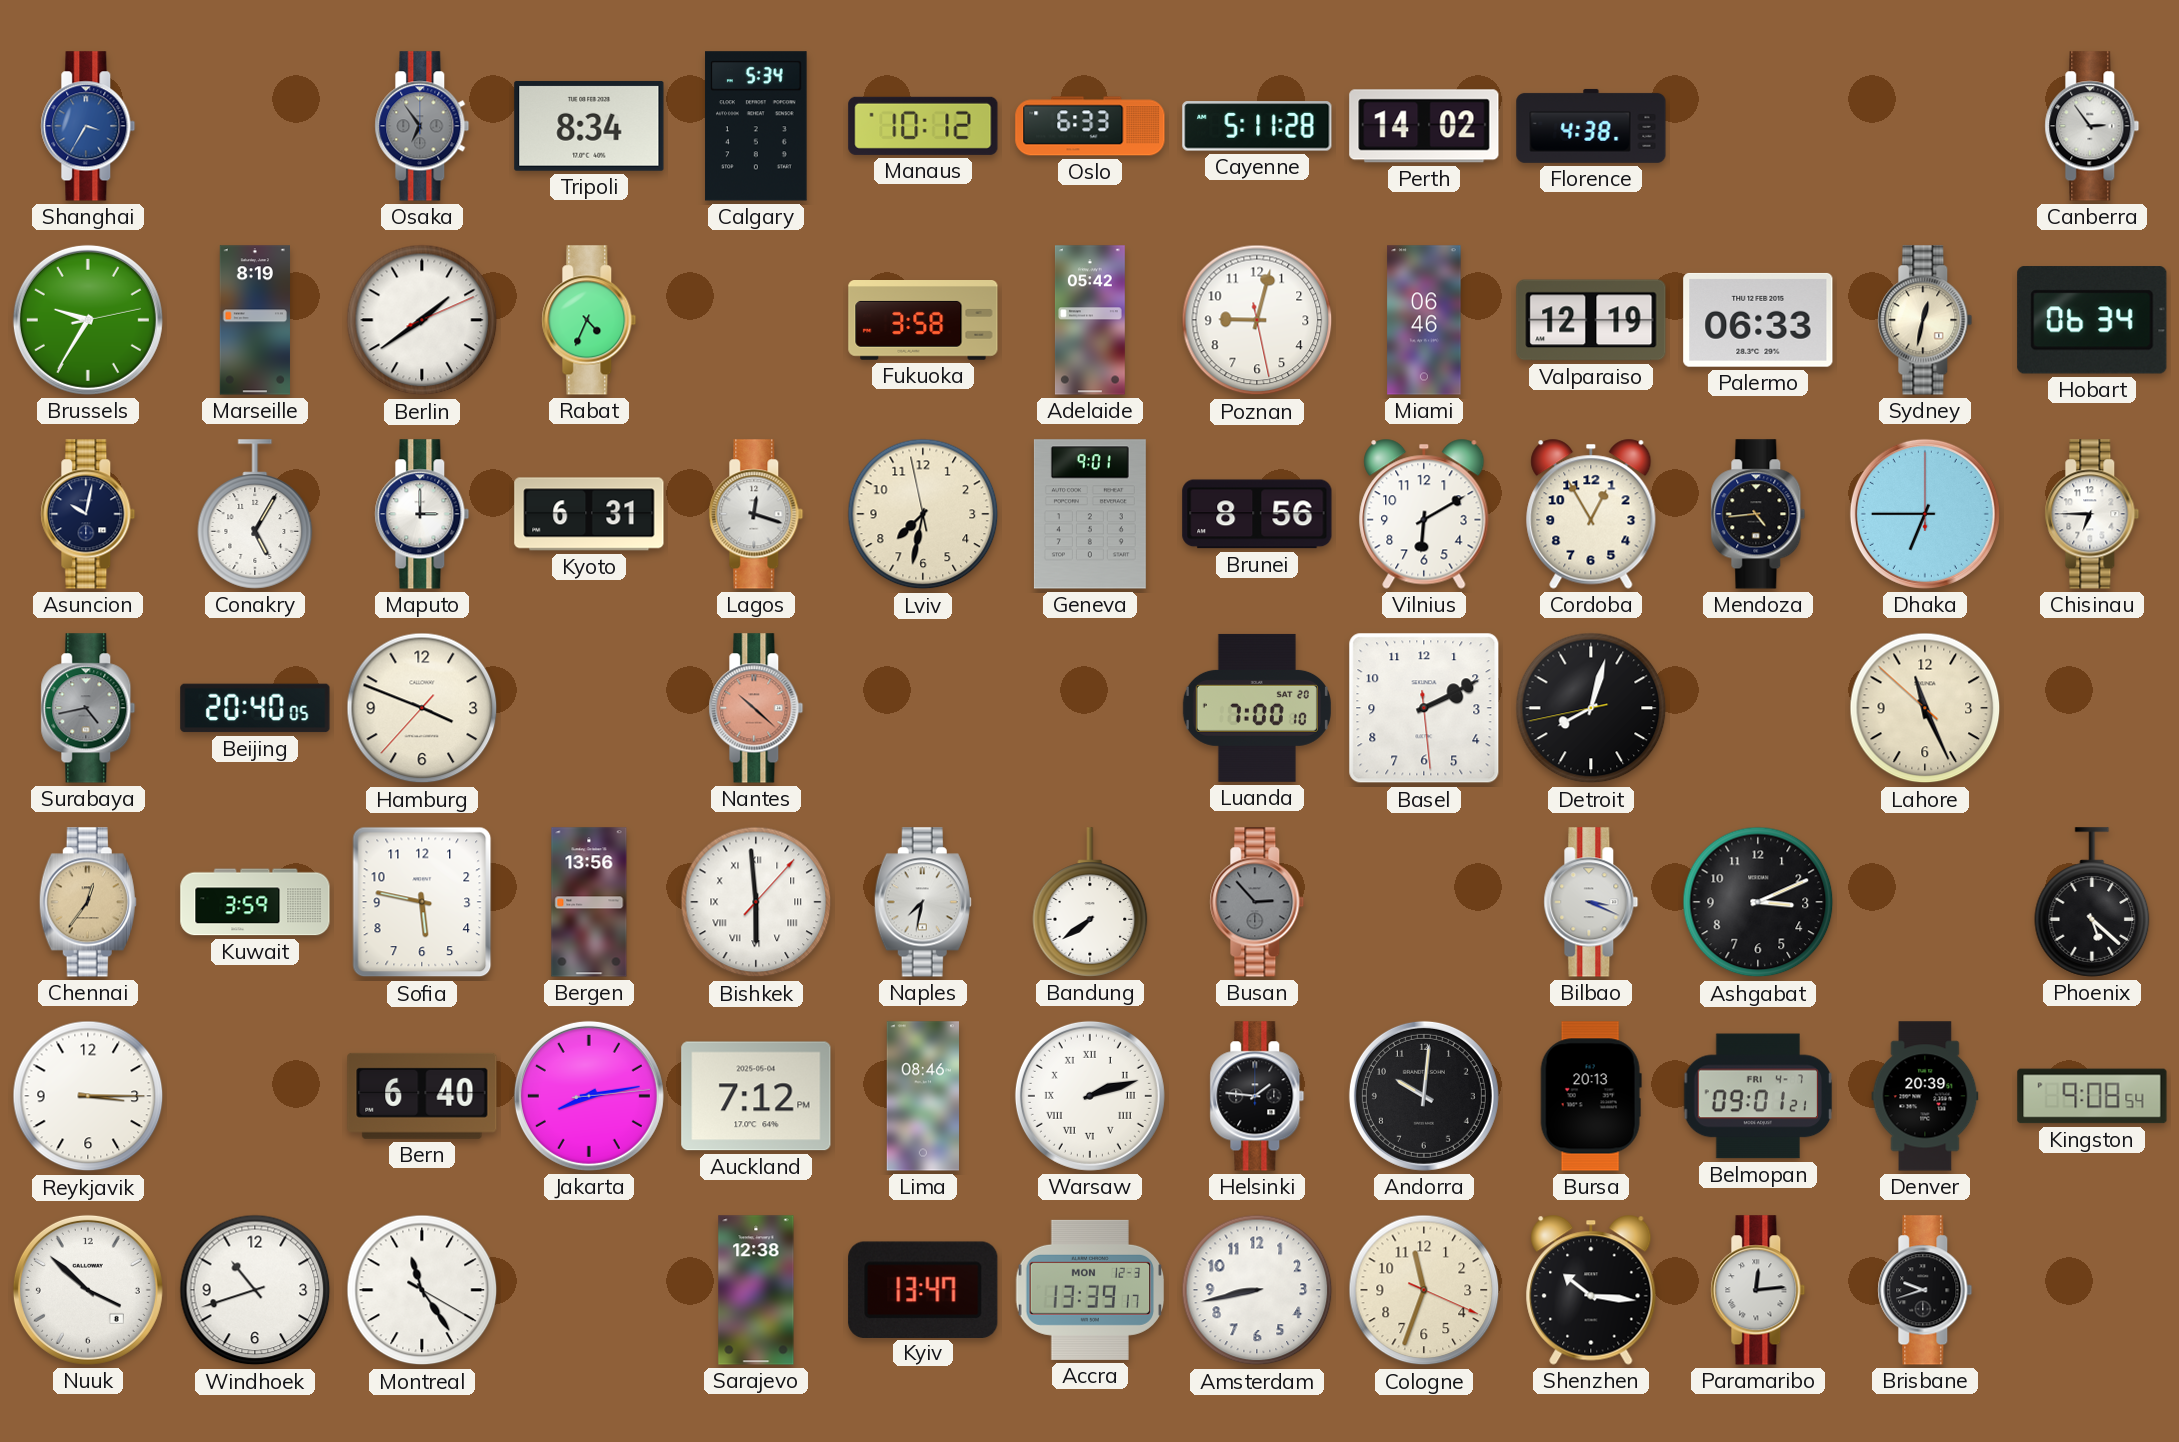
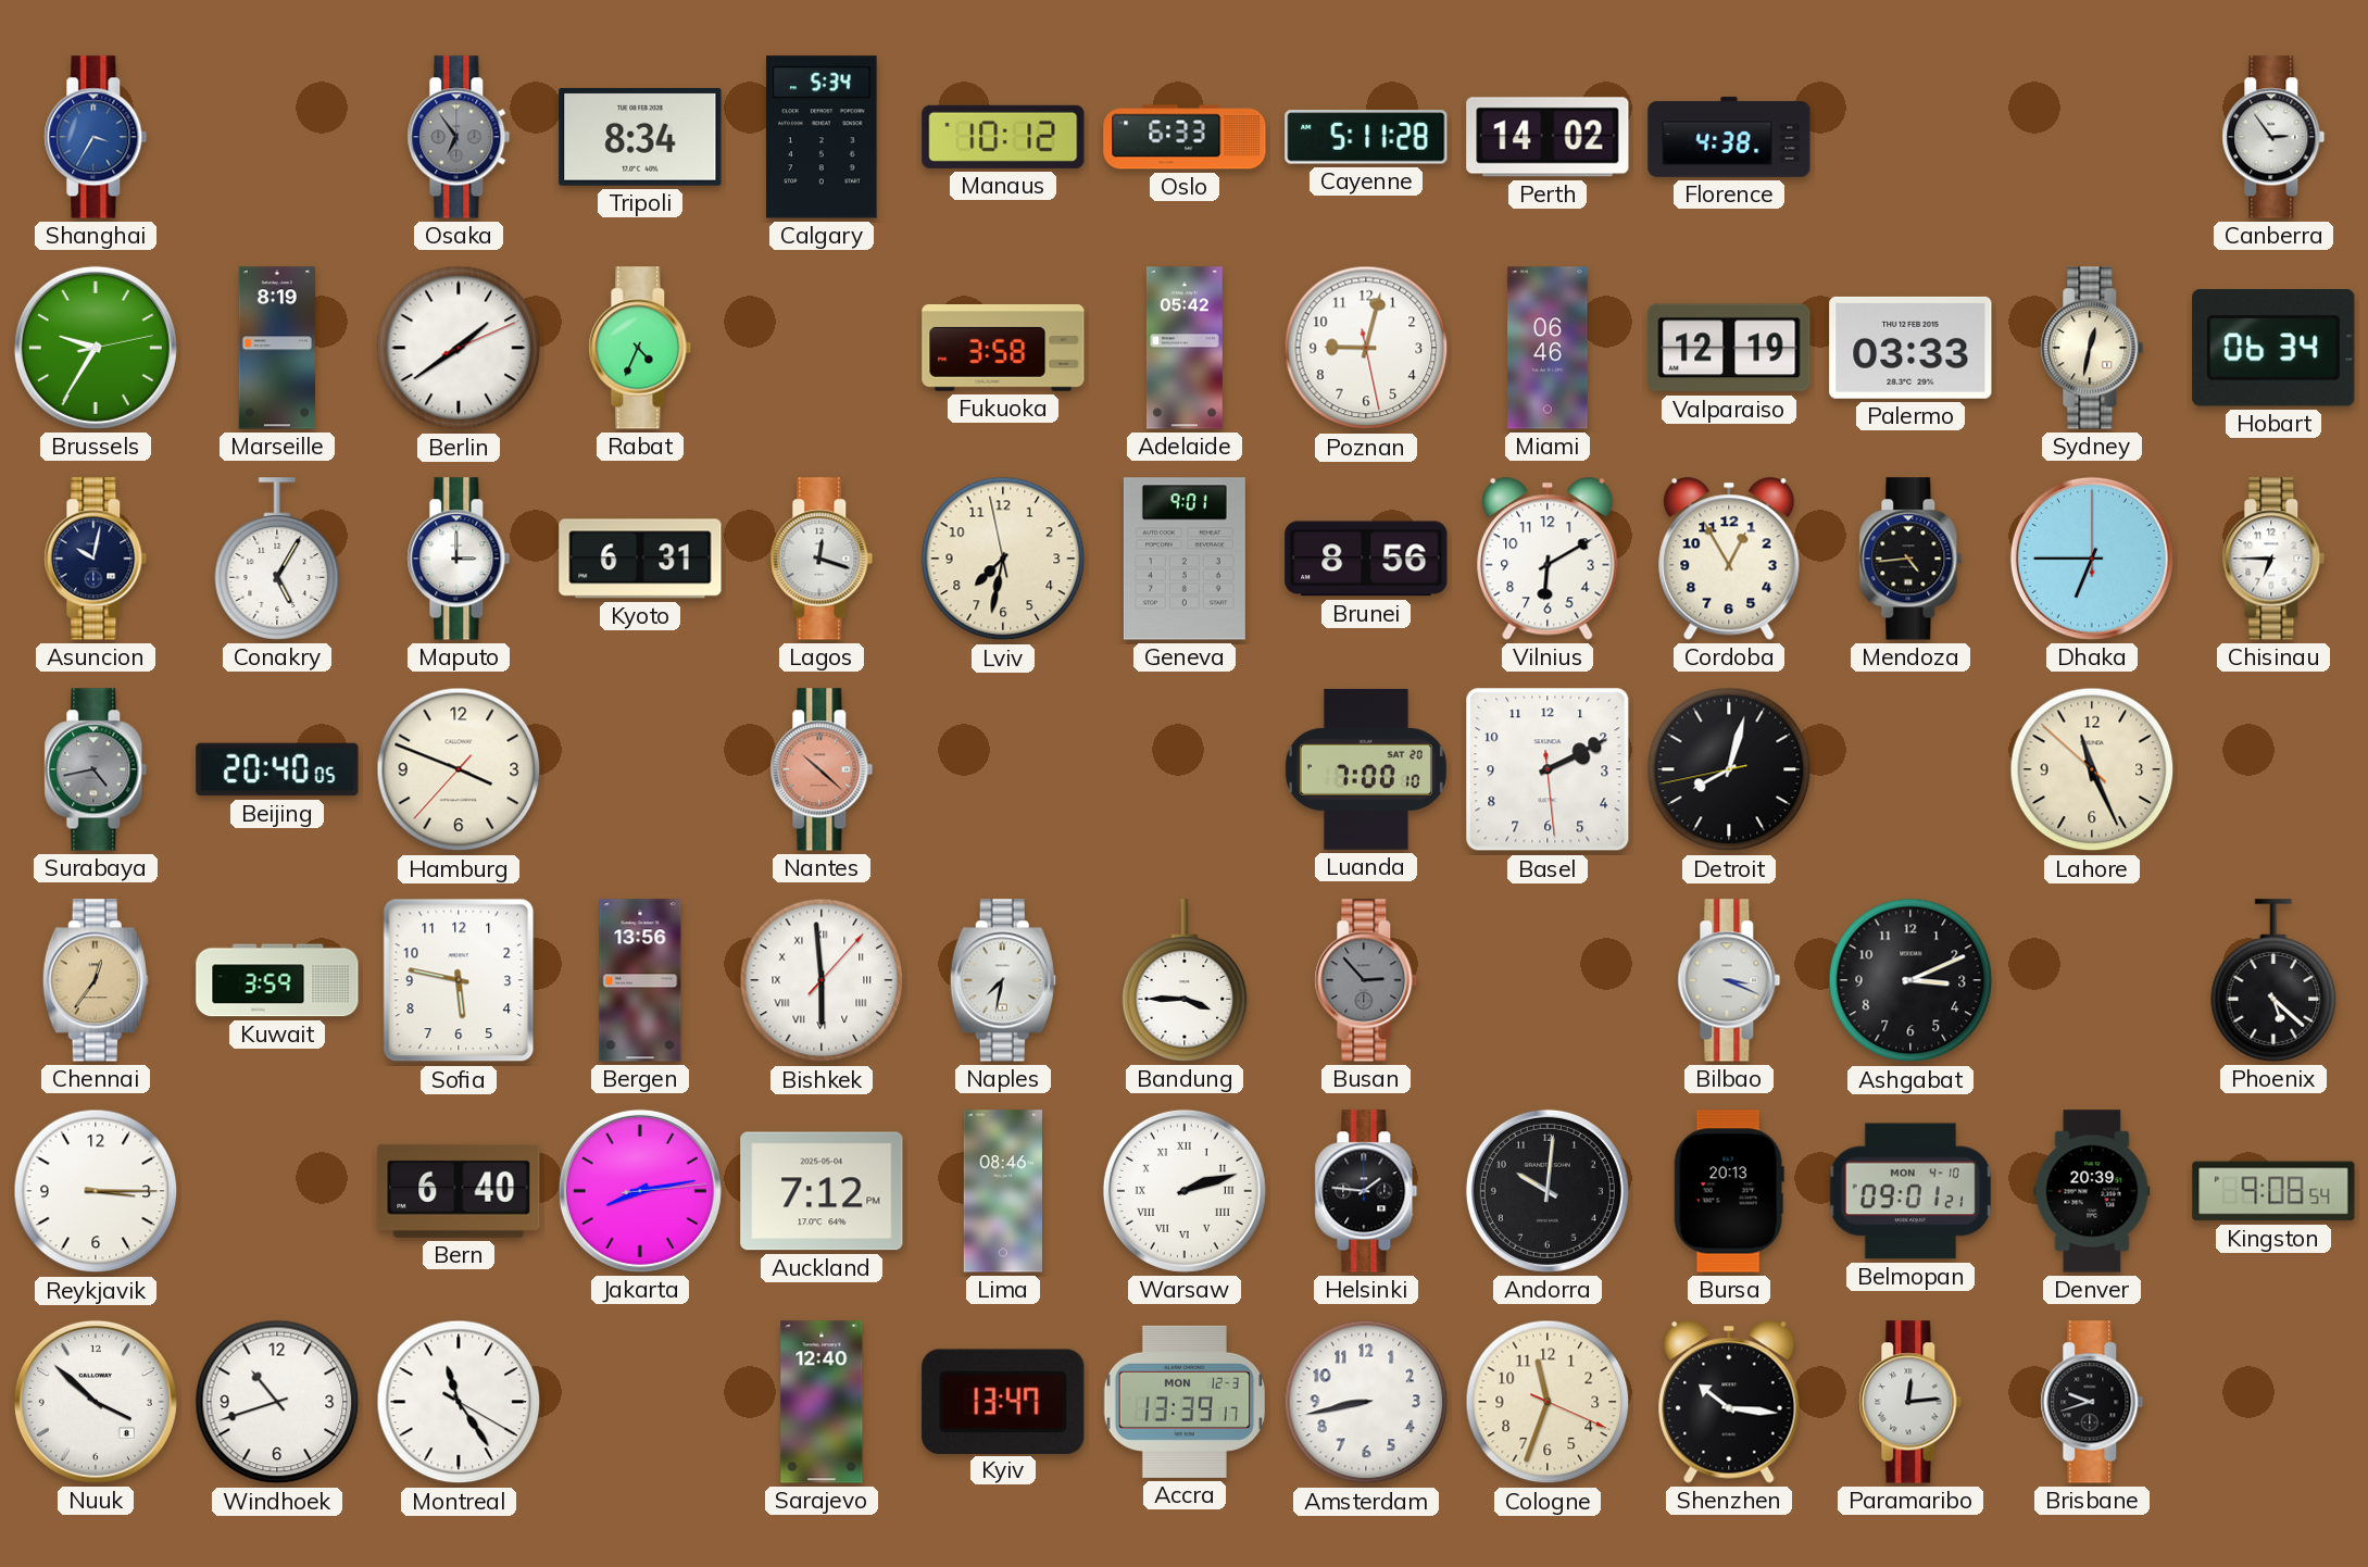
Palermo: 06:33 -> 03:33
Bandung: 7:39 -> 3:45
Belmopan date: FRI 4-7 -> MON 4-10
Sarajevo: 12:38 -> 12:40
